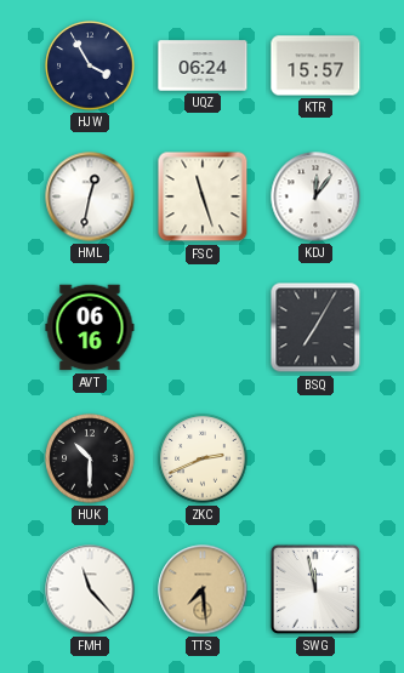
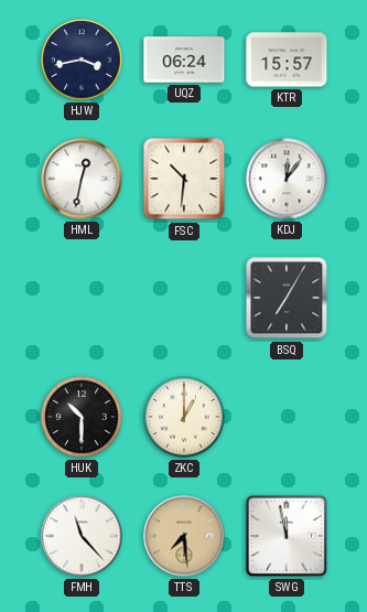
HJW: 3:55 -> 3:43
FSC: 11:27 -> 10:31
AVT: 06:16 -> none
ZKC: 2:41 -> 1:00
